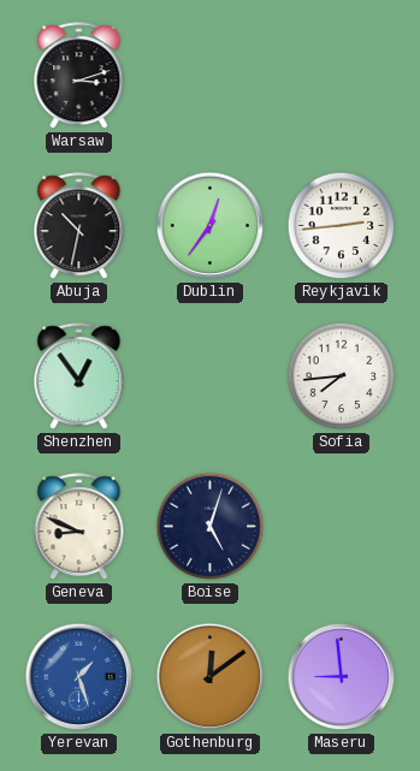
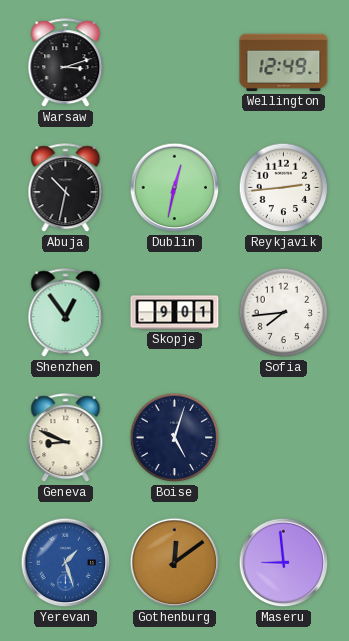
Wellington: none -> 12:49
Dublin: 12:36 -> 12:32
Skopje: none -> 9:01
